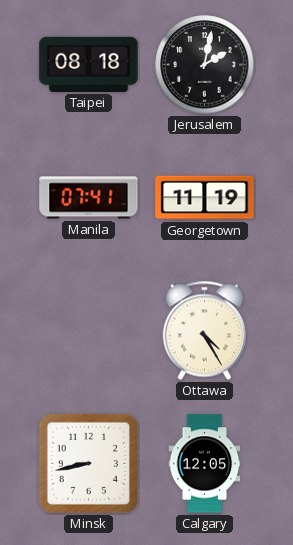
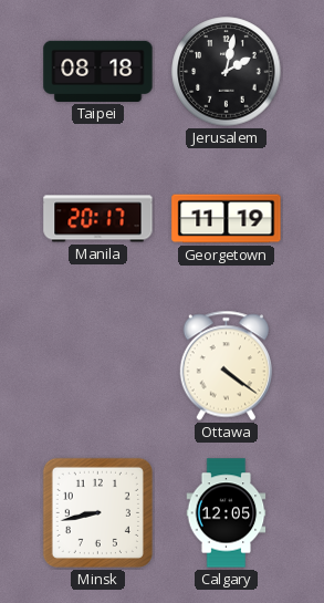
Manila: 07:41 -> 20:17
Ottawa: 4:25 -> 4:21
